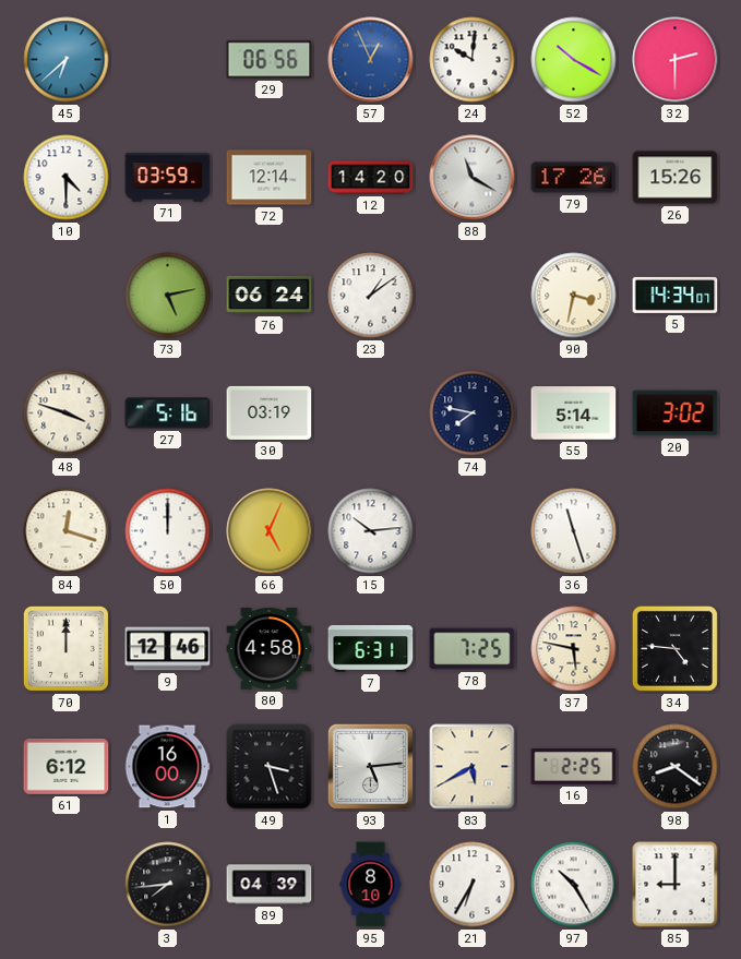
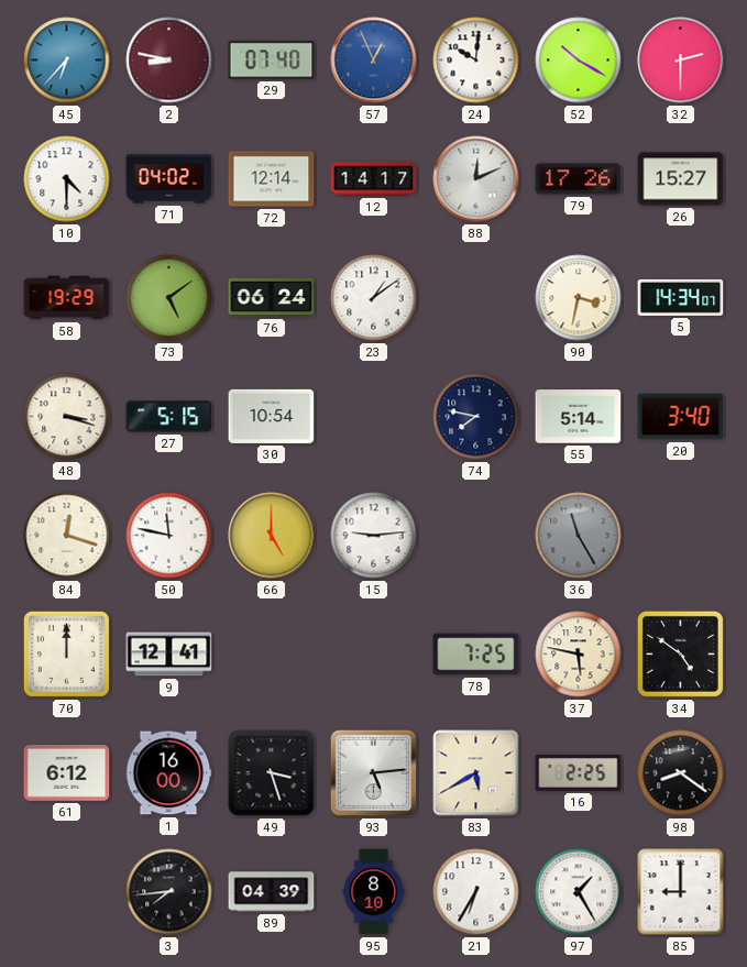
45: 6:38 -> 6:37
2: none -> 8:47
29: 06:56 -> 07:40
71: 03:59 -> 04:02
12: 14:20 -> 14:17
88: 11:20 -> 12:11
26: 15:26 -> 15:27
58: none -> 19:29
73: 5:13 -> 5:09
48: 3:48 -> 3:18
27: 5:16 -> 5:15
30: 03:19 -> 10:54
20: 3:02 -> 3:40
50: 12:00 -> 11:47
66: 5:04 -> 5:00
15: 10:14 -> 9:14
36: 11:27 -> 11:25
36 dial: white -> grey
9: 12:46 -> 12:41
80: 4:58 -> none
7: 6:31 -> none
34: 4:46 -> 4:51
97: 10:25 -> 1:25
